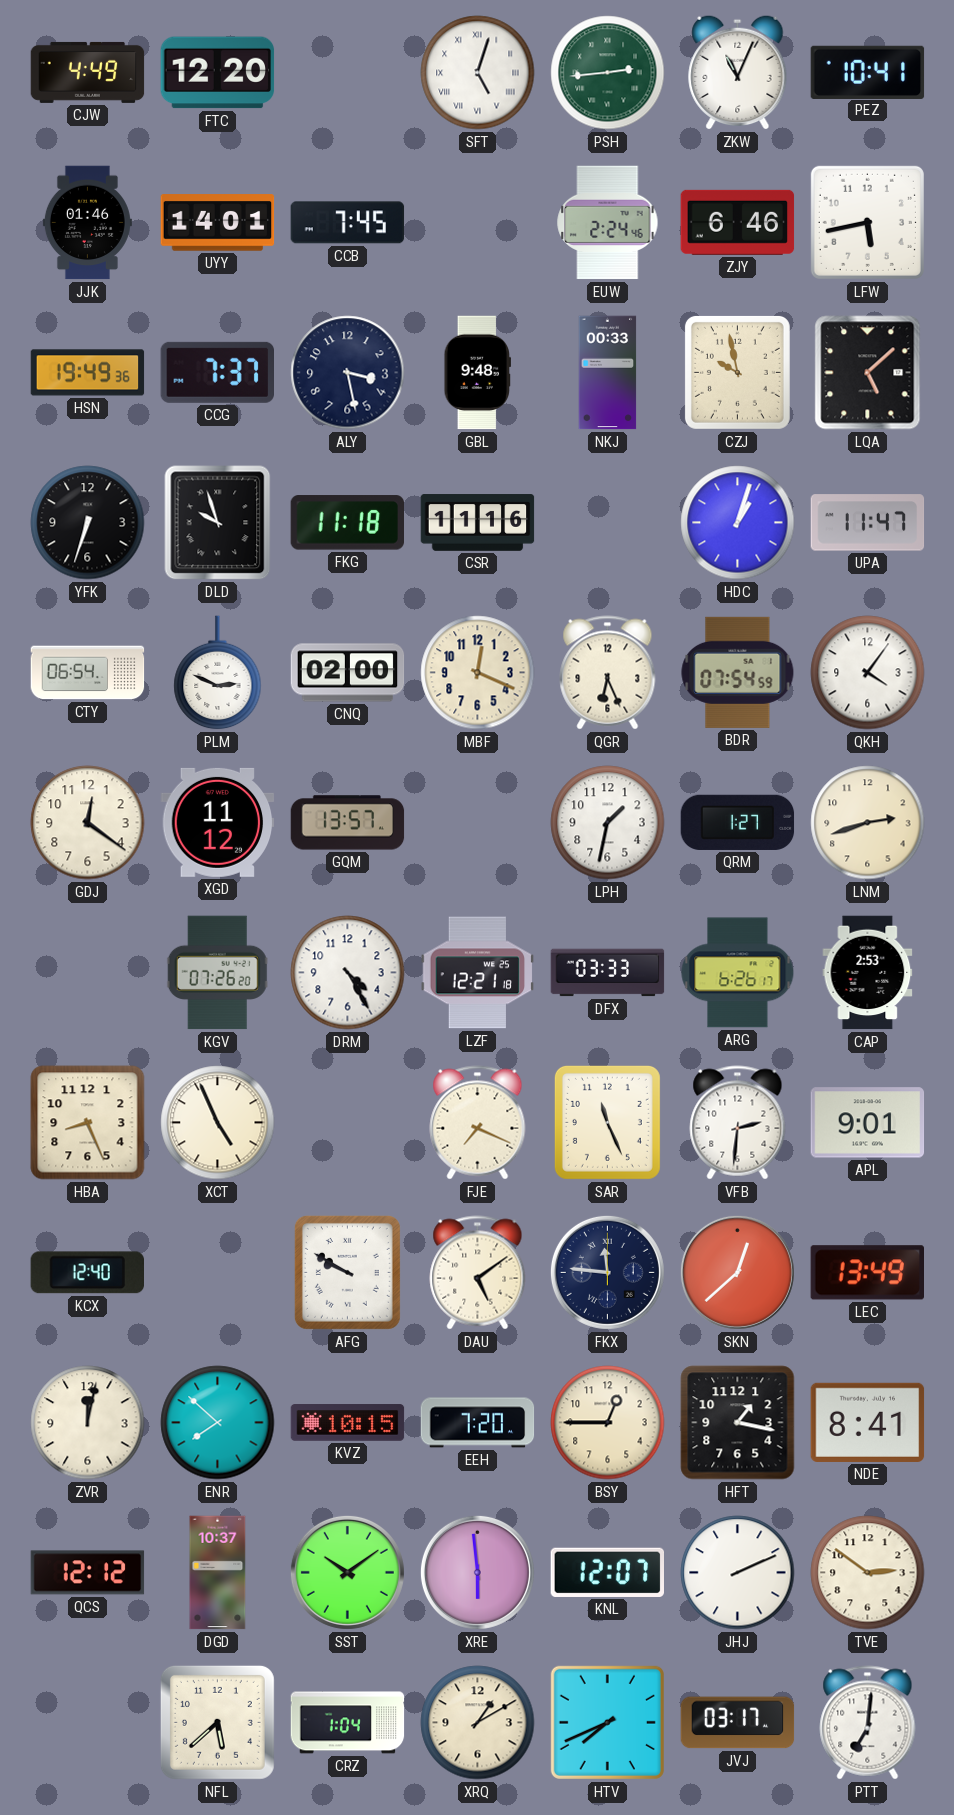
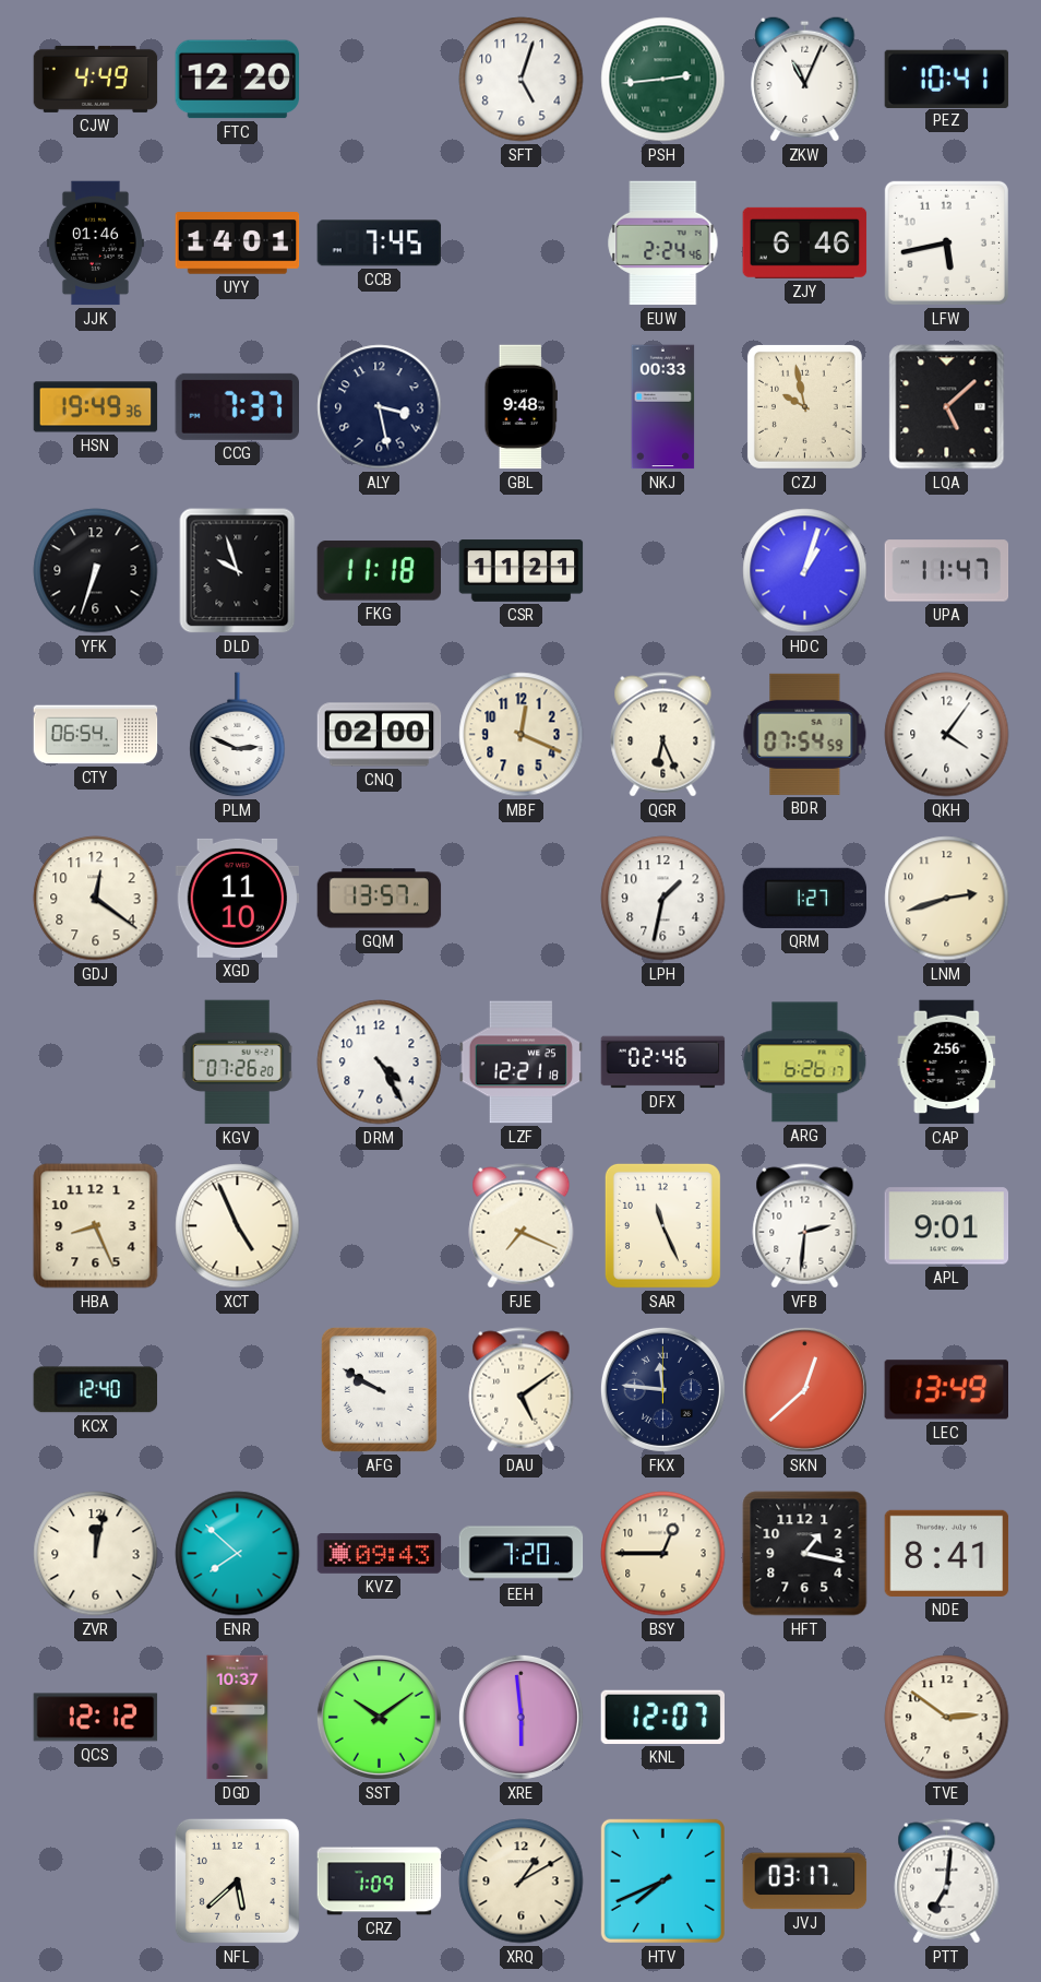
SFT numerals: Roman -> Arabic
CSR: 11:16 -> 11:21
XGD: 11:12 -> 11:10
DFX: 03:33 -> 02:46
CAP: 2:53 -> 2:56
KVZ: 10:15 -> 09:43
JHJ: 2:11 -> none
CRZ: 1:04 -> 1:09
